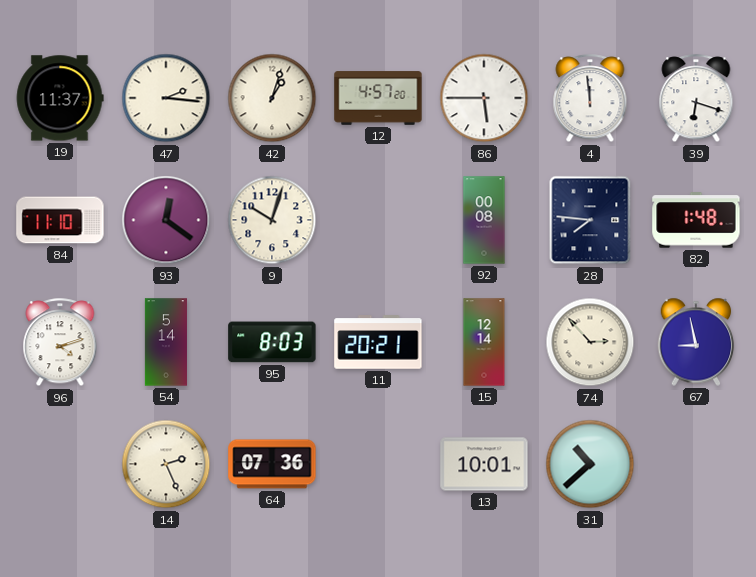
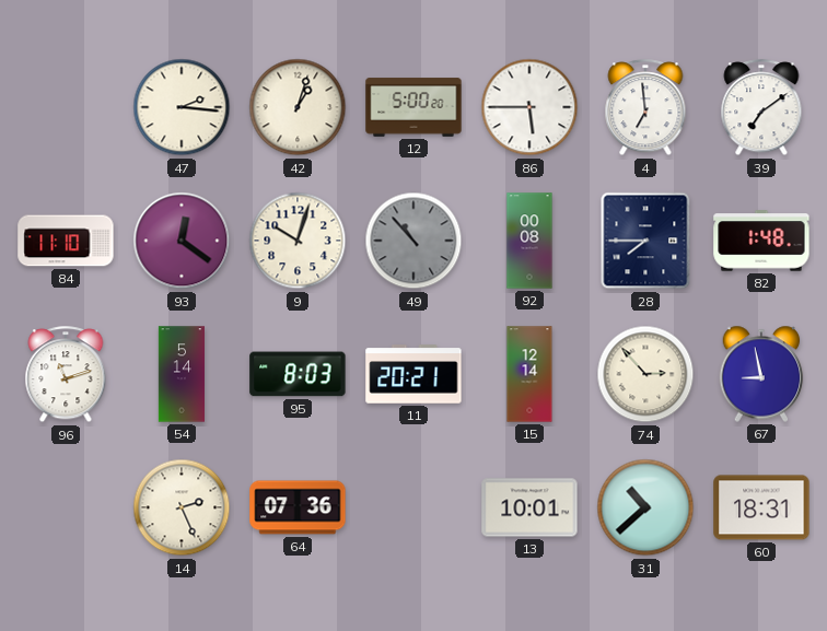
19: 11:37 -> none
12: 4:57 -> 5:00
4: 11:59 -> 6:59
39: 6:18 -> 7:09
49: none -> 10:53
28: 7:46 -> 7:45
96: 4:12 -> 11:12
60: none -> 18:31
